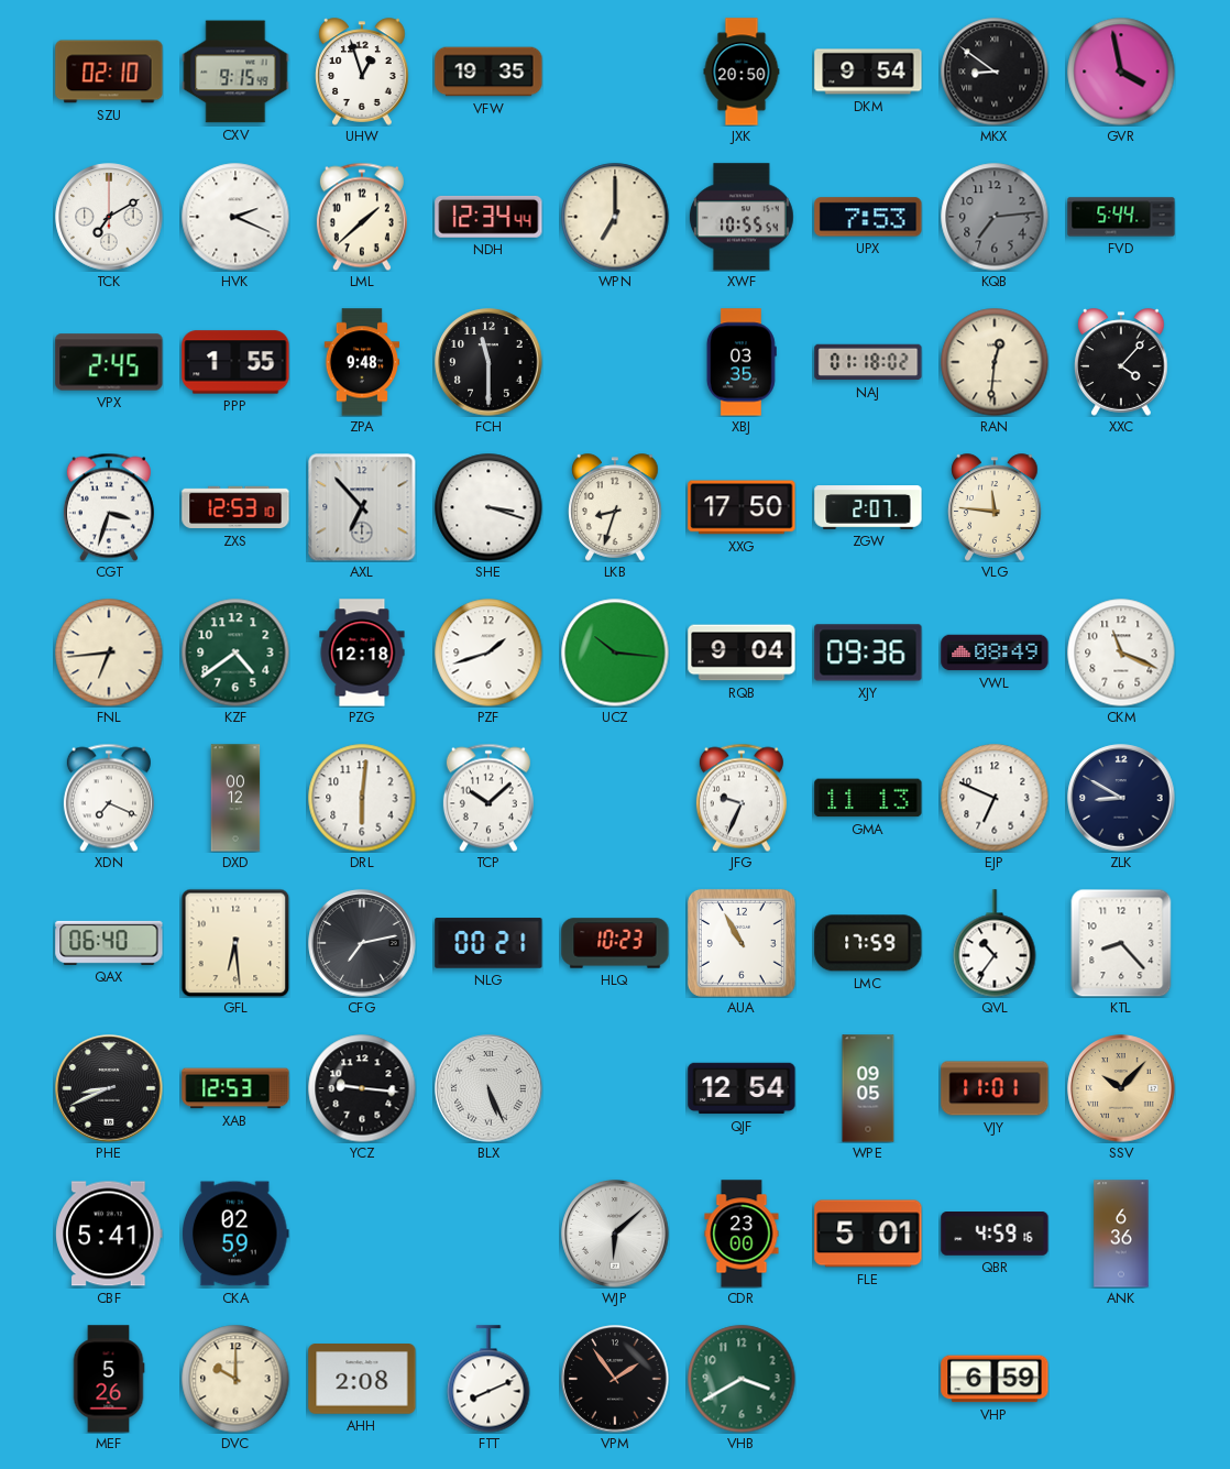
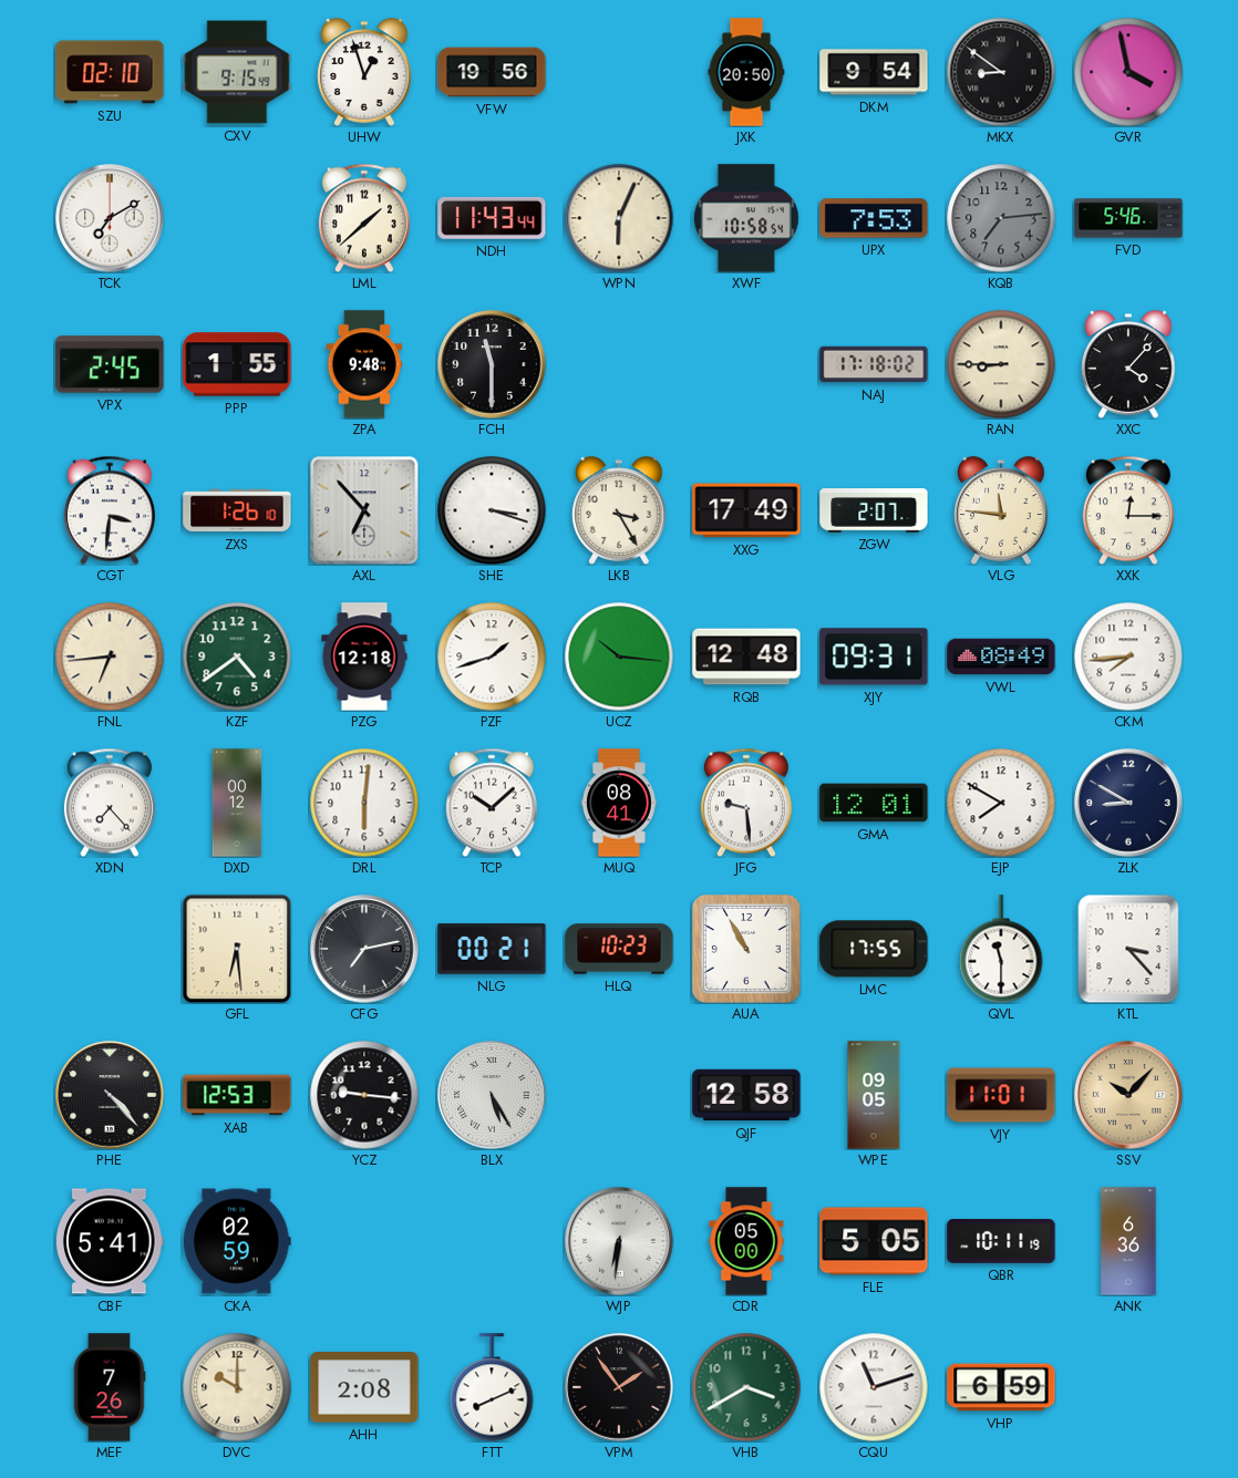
VFW: 19:35 -> 19:56
HVK: 2:19 -> none
NDH: 12:34 -> 11:43
WPN: 7:00 -> 6:04
XWF: 10:55 -> 10:58
FVD: 5:44 -> 5:46
XBJ: 03:35 -> none
NAJ: 01:18 -> 17:18
RAN: 12:31 -> 8:45
CGT: 3:33 -> 3:31
ZXS: 12:53 -> 1:26
LKB: 8:33 -> 3:25
XXG: 17:50 -> 17:49
XXK: none -> 12:15
RQB: 9:04 -> 12:48
XJY: 09:36 -> 09:31
CKM: 11:19 -> 7:44
XDN: 7:19 -> 7:23
MUQ: none -> 08:41
JFG: 9:34 -> 9:29
GMA: 11:13 -> 12:01
EJP: 6:49 -> 7:50
QAX: 06:40 -> none
LMC: 17:59 -> 17:55
QVL: 10:36 -> 11:30
KTL: 8:23 -> 3:23
PHE: 8:41 -> 4:23
BLX: 5:26 -> 5:25
QJF: 12:54 -> 12:58
WJP: 6:08 -> 6:31
CDR: 23:00 -> 05:00
FLE: 5:01 -> 5:05
QBR: 4:59 -> 10:11
MEF: 5:26 -> 7:26
CQU: none -> 11:12
